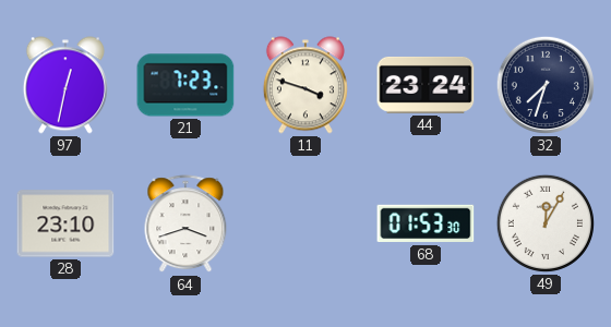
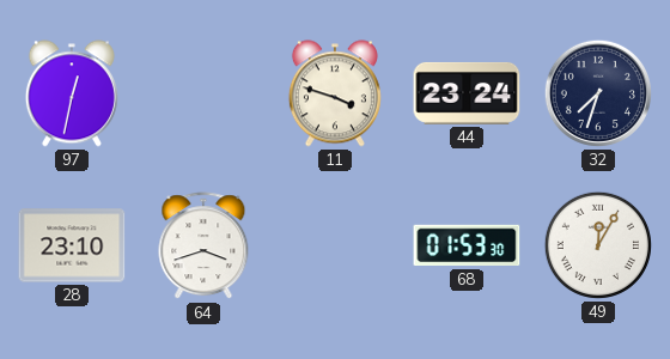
21: 7:23 -> none
